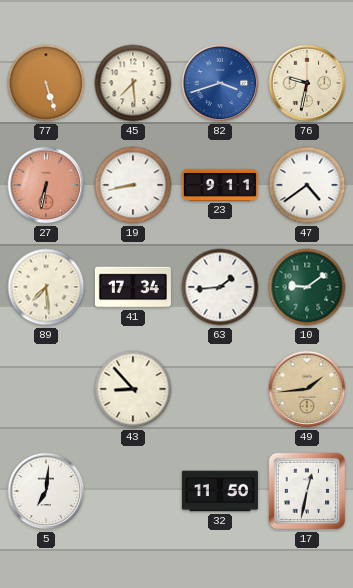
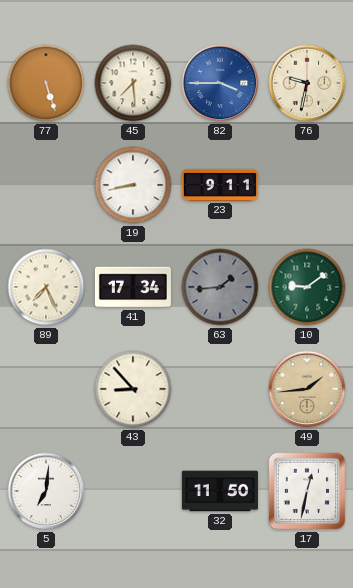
82: 3:42 -> 3:45
27: 6:32 -> none
47: 4:39 -> none
89: 7:29 -> 7:26
63 dial: white -> grey
